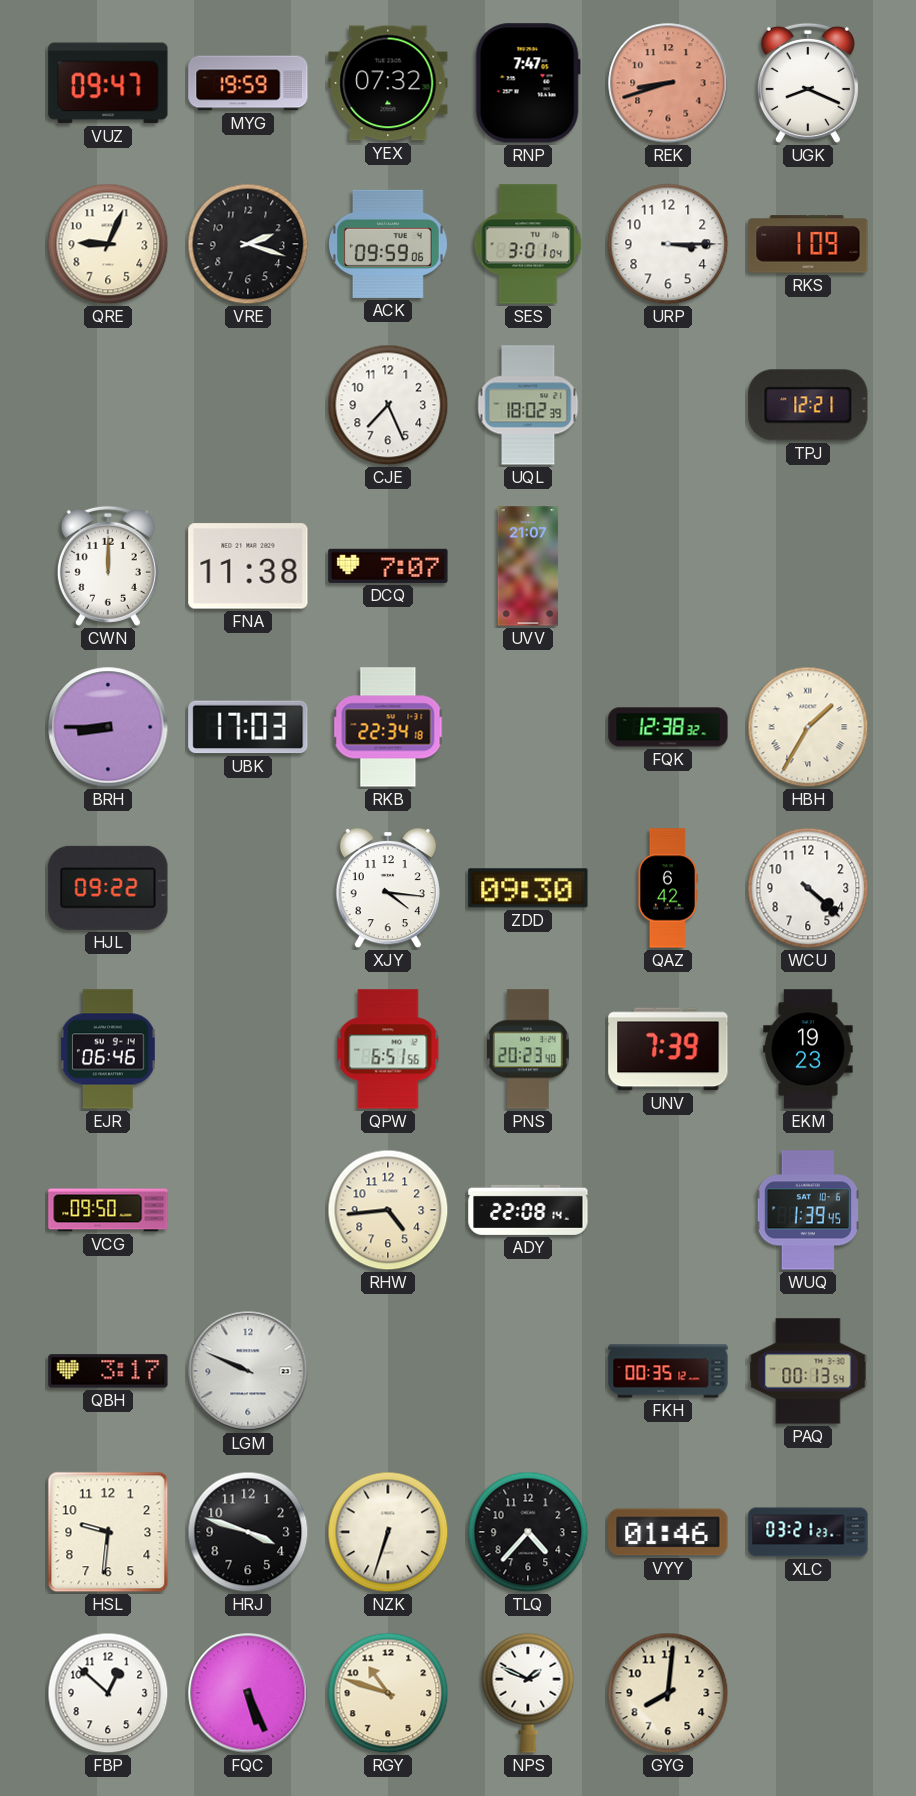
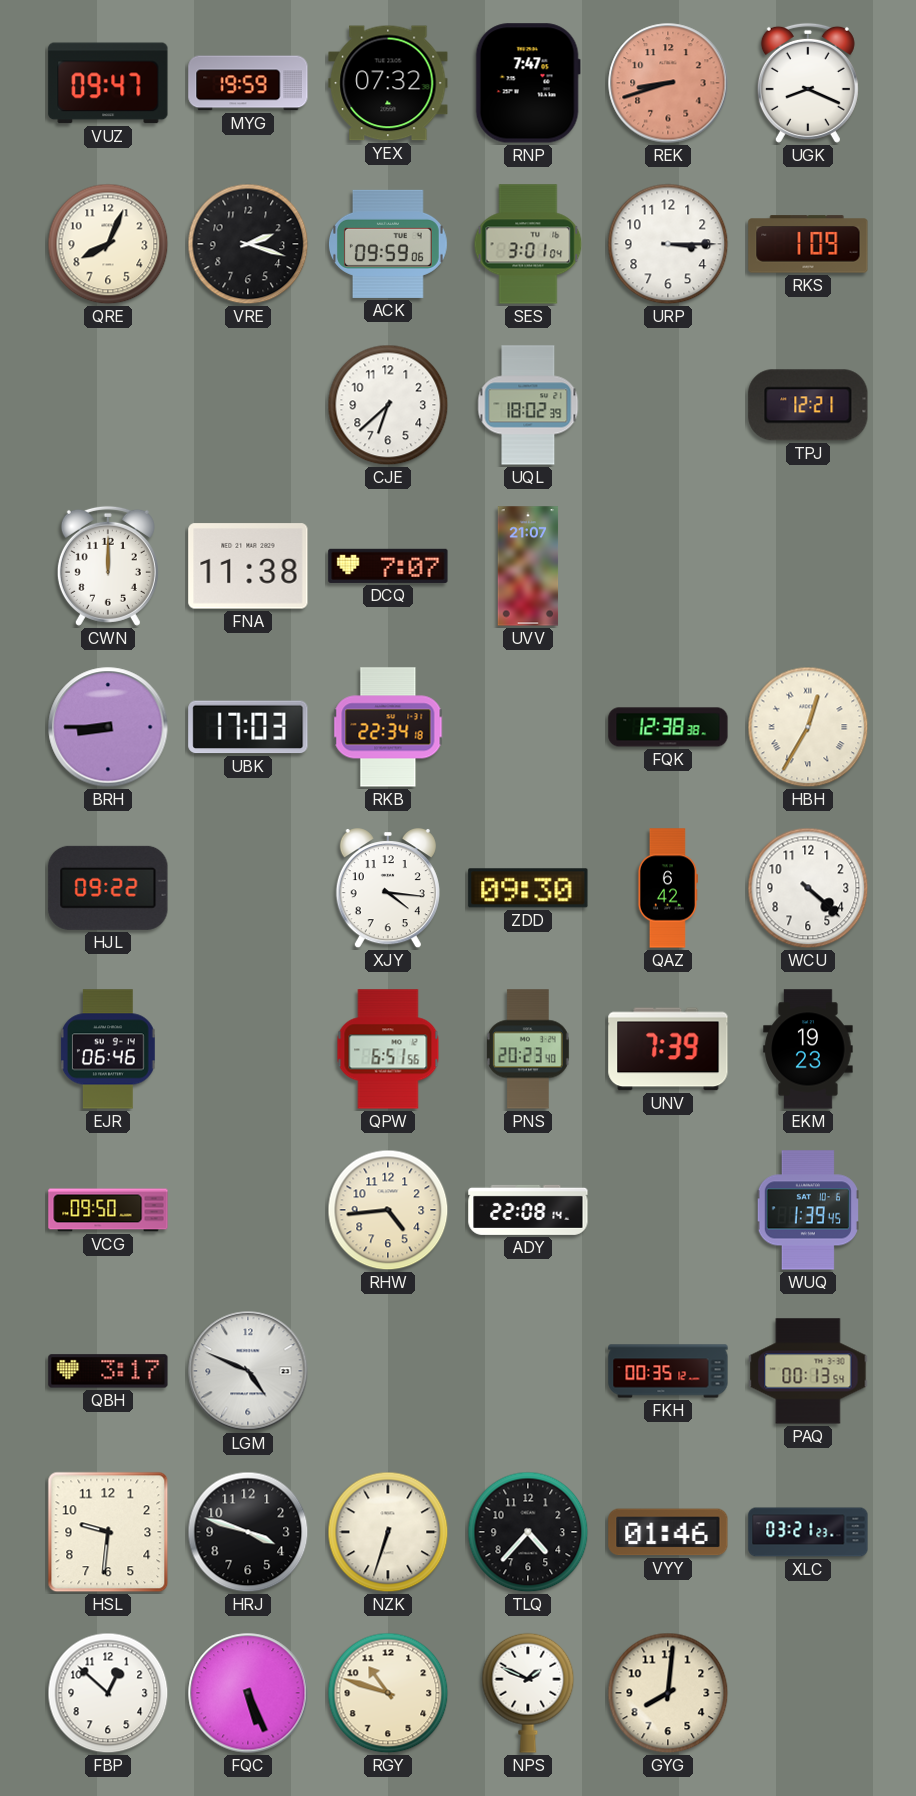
QRE: 9:04 -> 8:04
CJE: 7:26 -> 6:38
FQK: 12:38:32 -> 12:38:38
HBH: 1:35 -> 12:35
LGM: 9:49 -> 4:49
